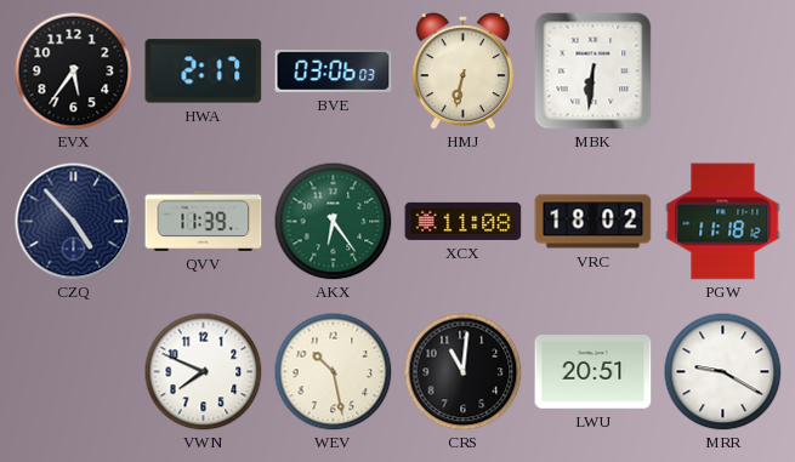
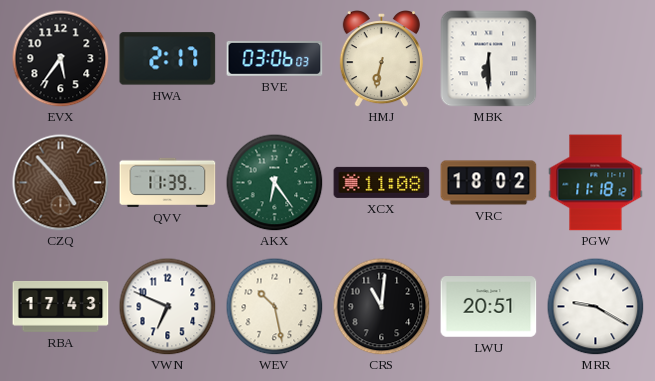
MBK: 6:31 -> 6:30
CZQ dial: navy -> brown
RBA: none -> 17:43
VWN: 7:49 -> 6:49
